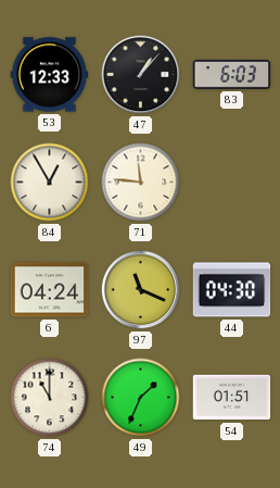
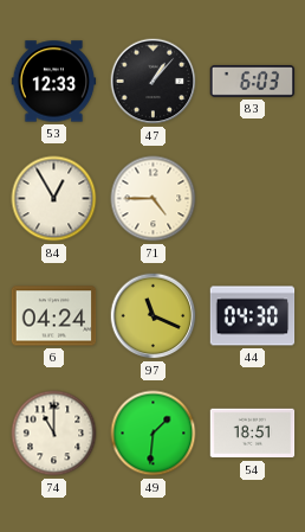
71: 11:46 -> 4:45
49: 1:34 -> 1:31
54: 01:51 -> 18:51
